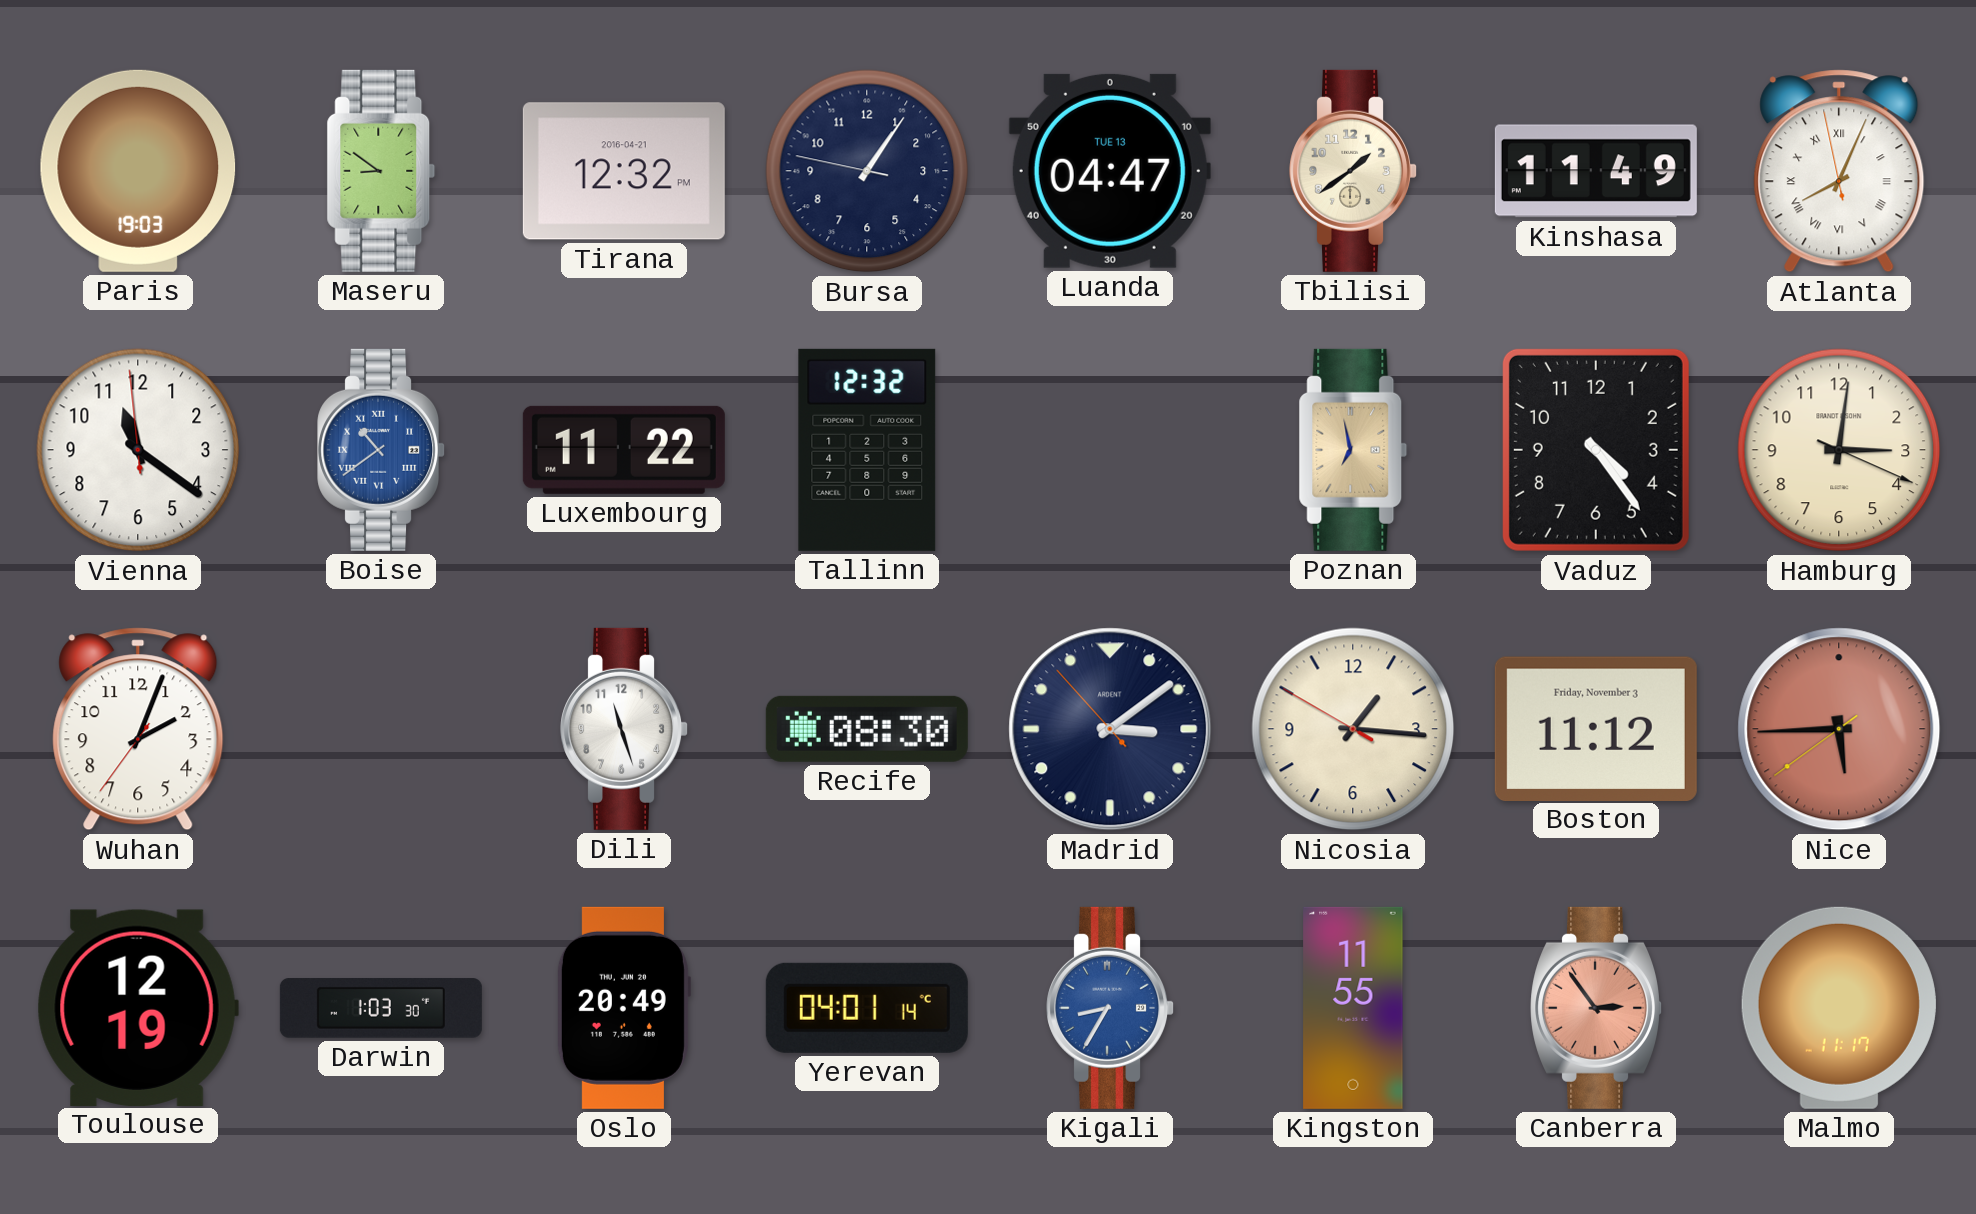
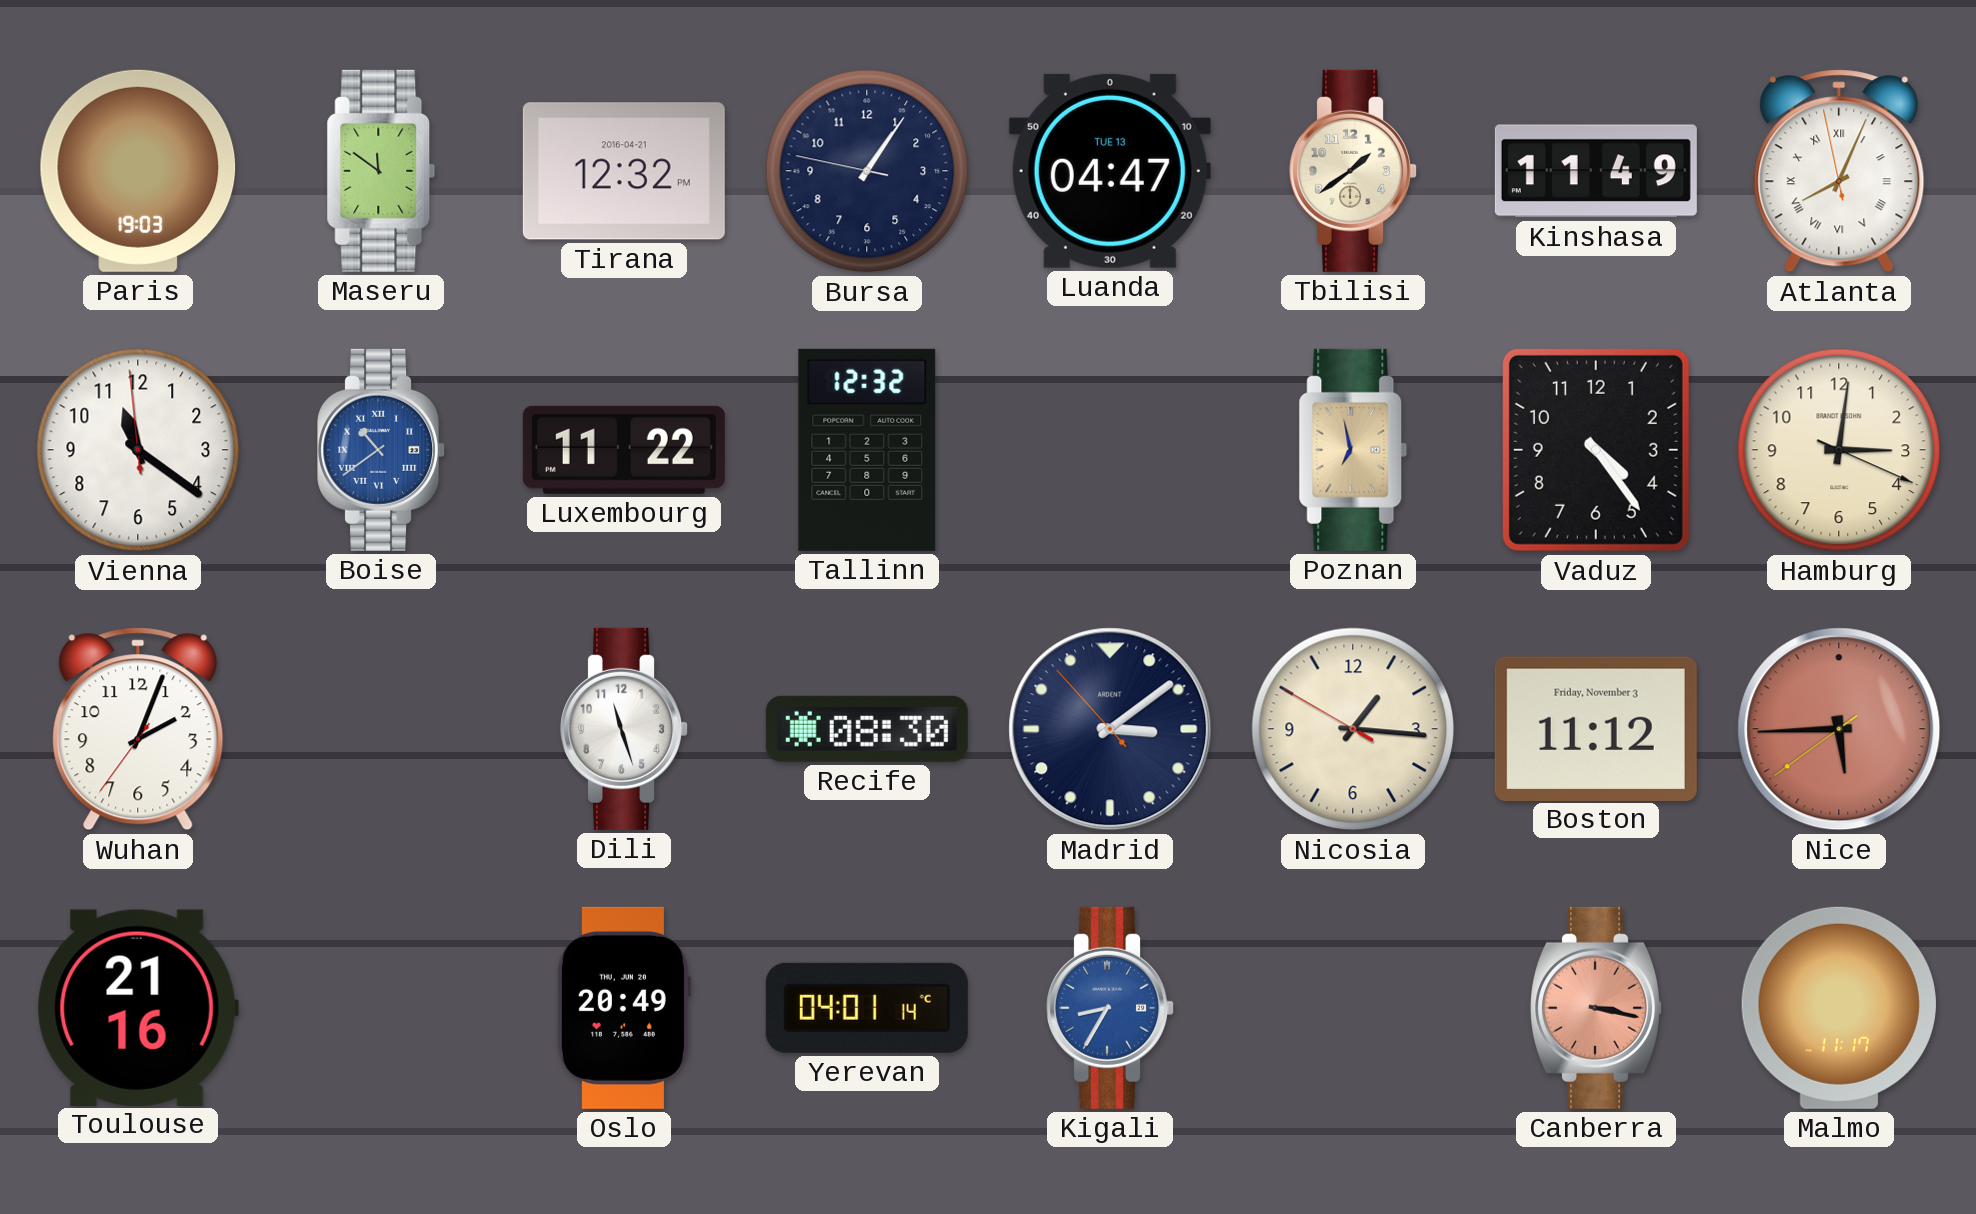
Maseru: 8:51 -> 11:51
Toulouse: 12:19 -> 21:16
Darwin: 1:03 -> none
Kingston: 11:55 -> none
Canberra: 2:54 -> 3:17
